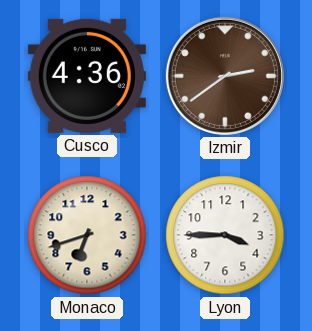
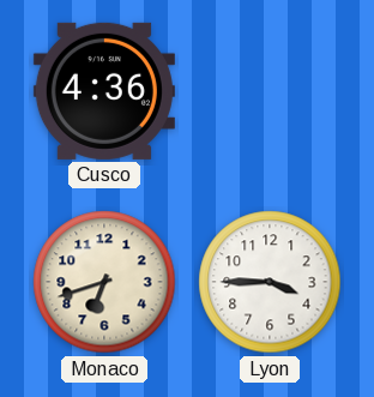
Izmir: 2:39 -> none
